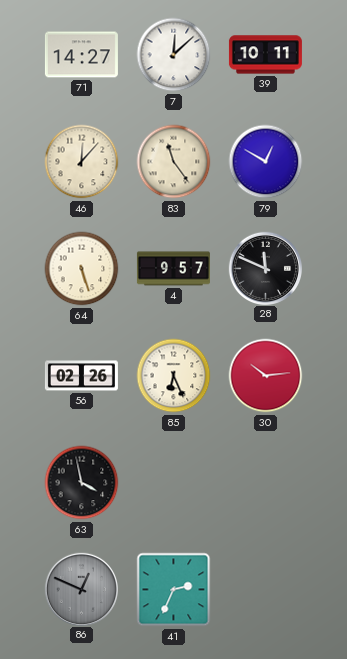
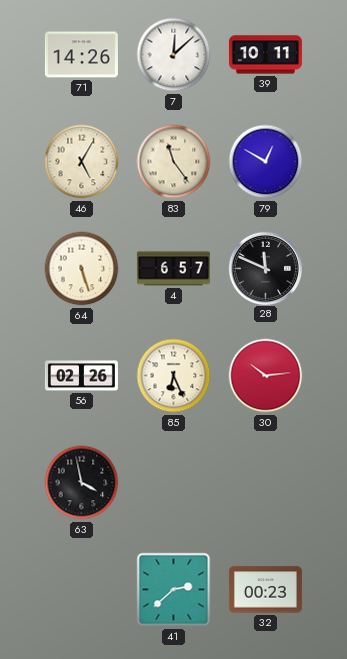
71: 14:27 -> 14:26
46: 12:07 -> 5:05
4: 9:57 -> 6:57
86: 12:49 -> none
41: 2:34 -> 2:38
32: none -> 00:23
